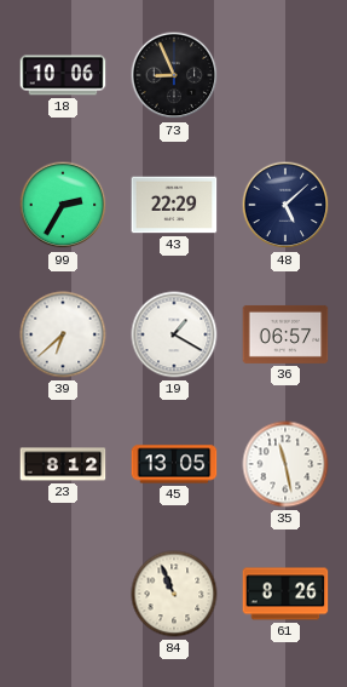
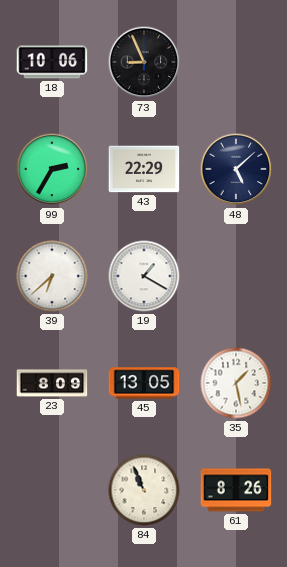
36: 06:57 -> none
23: 8:12 -> 8:09
35: 11:28 -> 1:28
